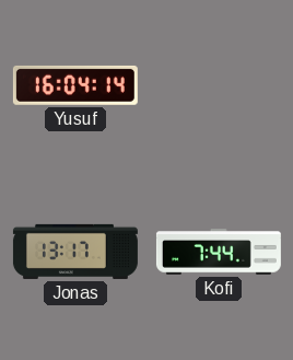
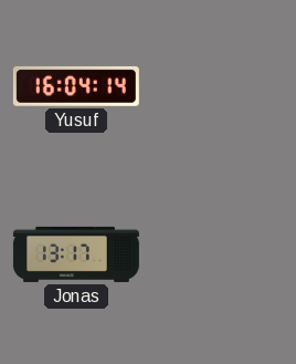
Kofi: 7:44 -> none
